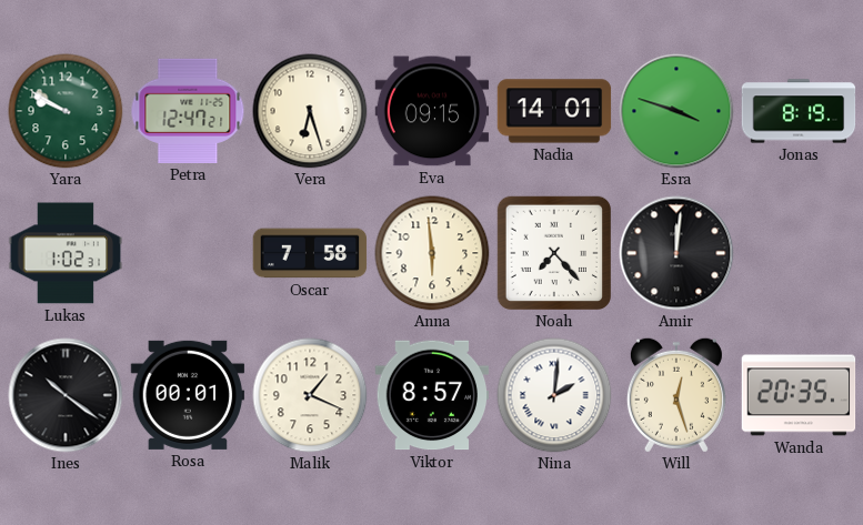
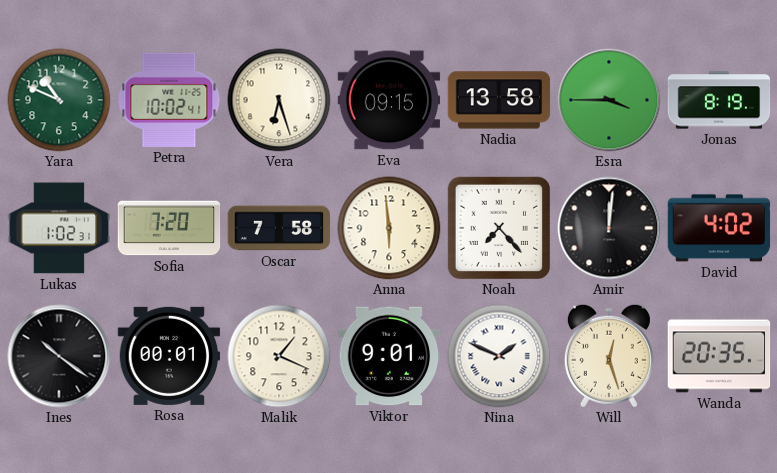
Yara: 9:50 -> 10:49
Petra: 12:47 -> 10:02
Nadia: 14:01 -> 13:58
Esra: 3:48 -> 3:45
Sofia: none -> 7:20
David: none -> 4:02
Viktor: 8:57 -> 9:01
Nina: 2:01 -> 1:49
